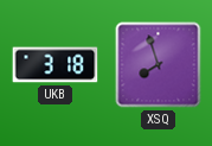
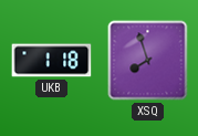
UKB: 3:18 -> 1:18
